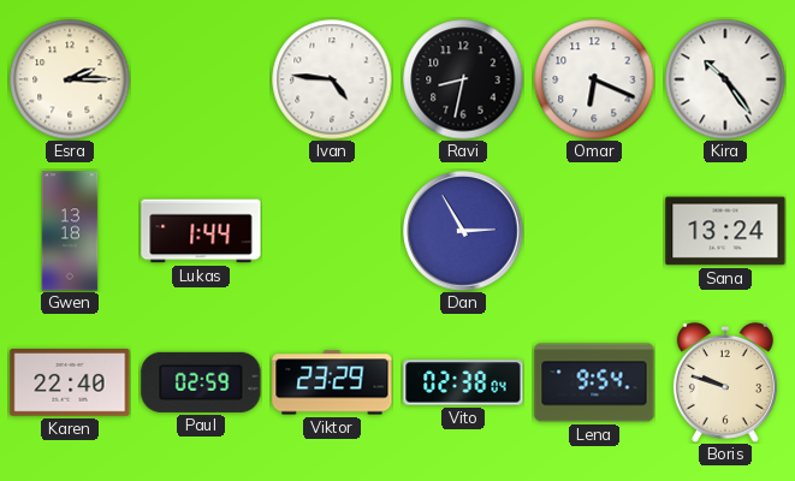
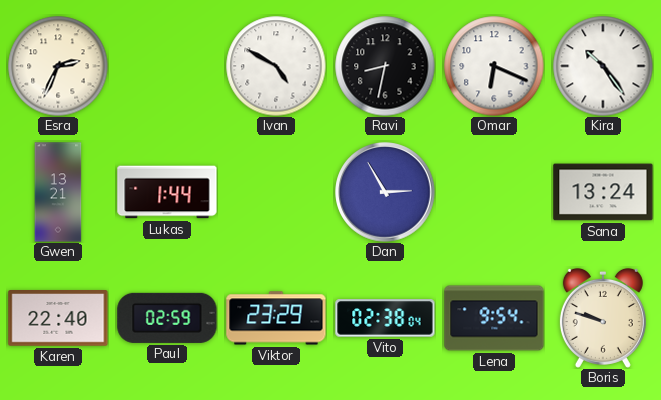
Esra: 2:15 -> 2:34
Ivan: 4:46 -> 4:50
Gwen: 13:18 -> 13:21
